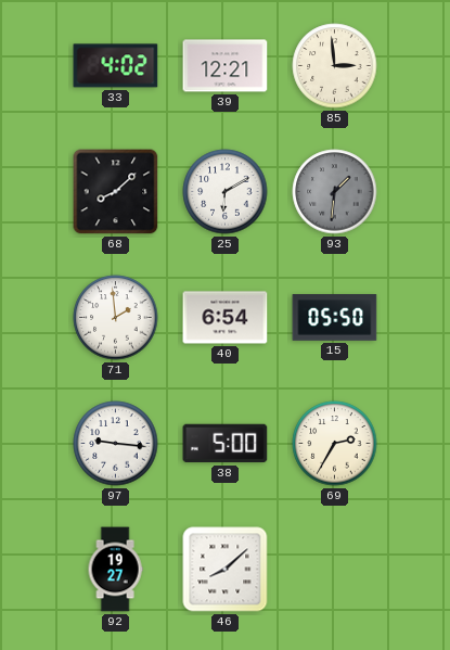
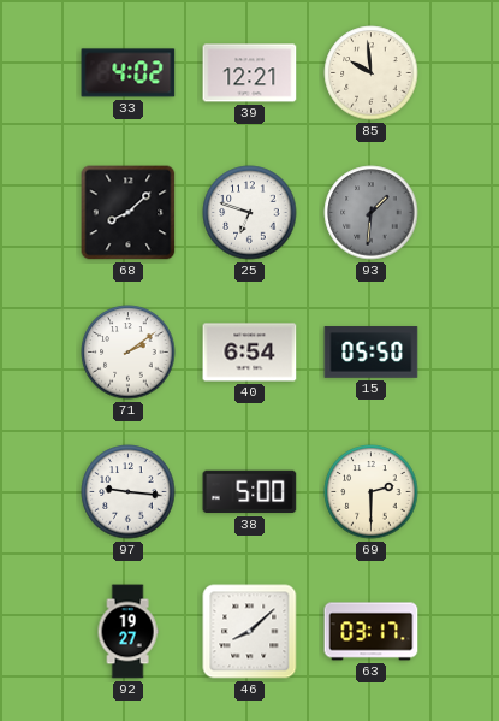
85: 2:59 -> 9:59
25: 6:10 -> 6:48
71: 1:59 -> 2:09
69: 2:35 -> 2:30
63: none -> 03:17
